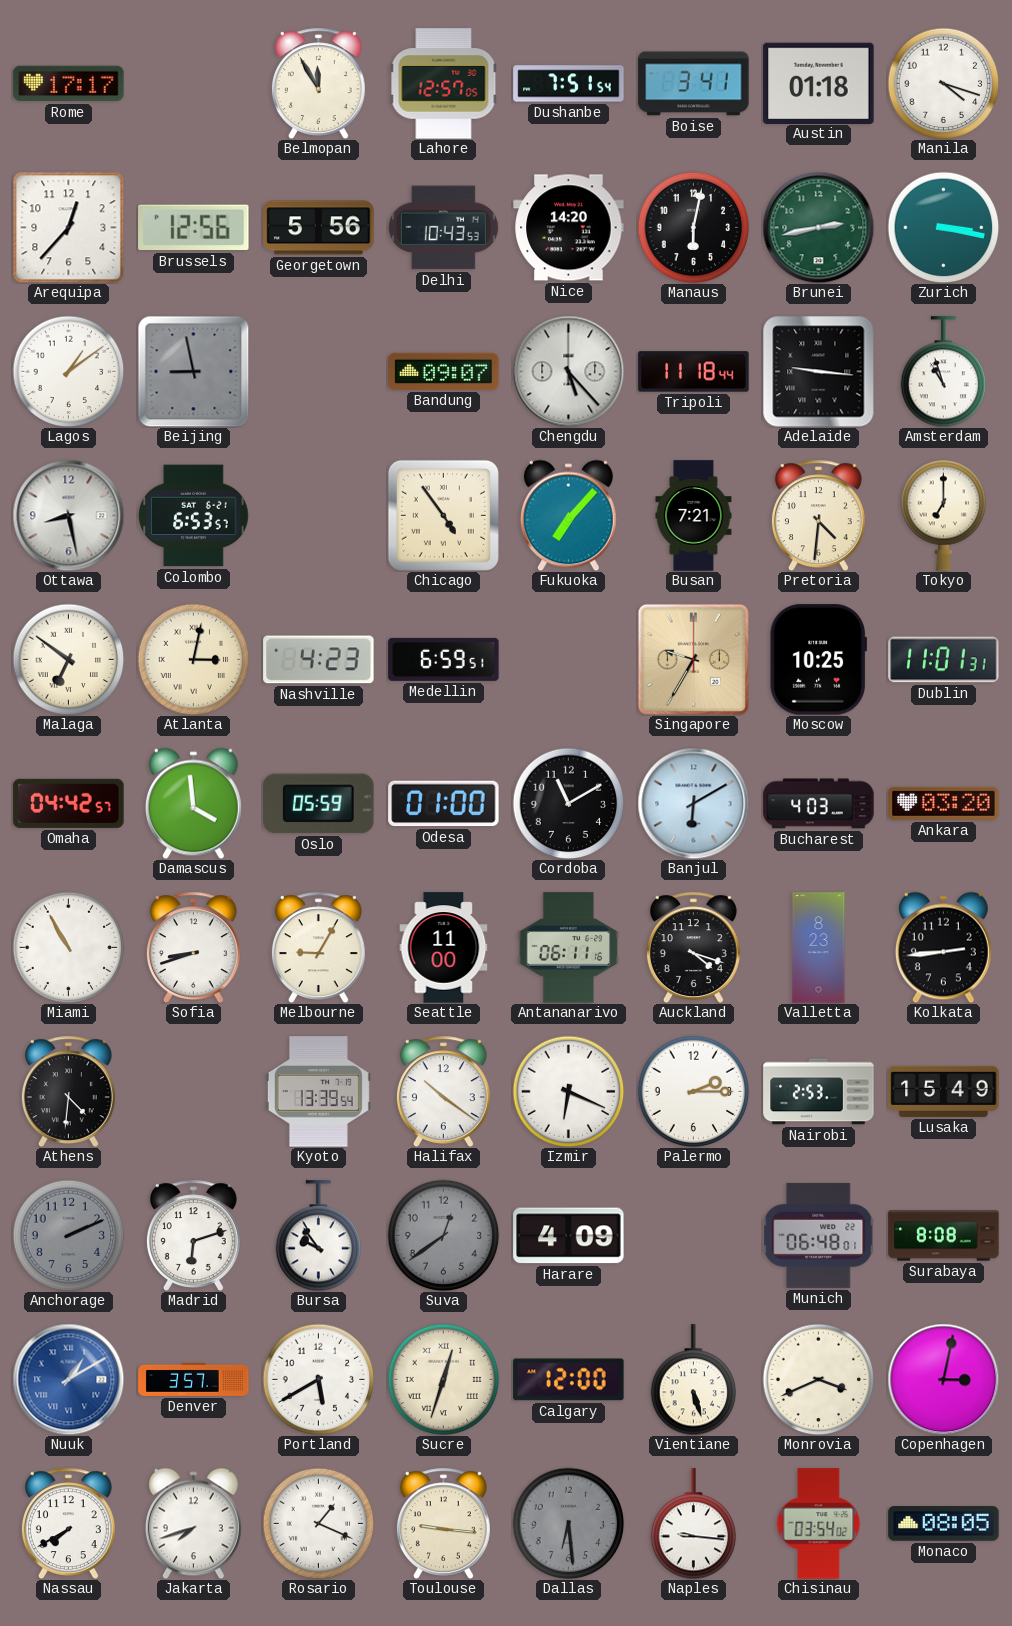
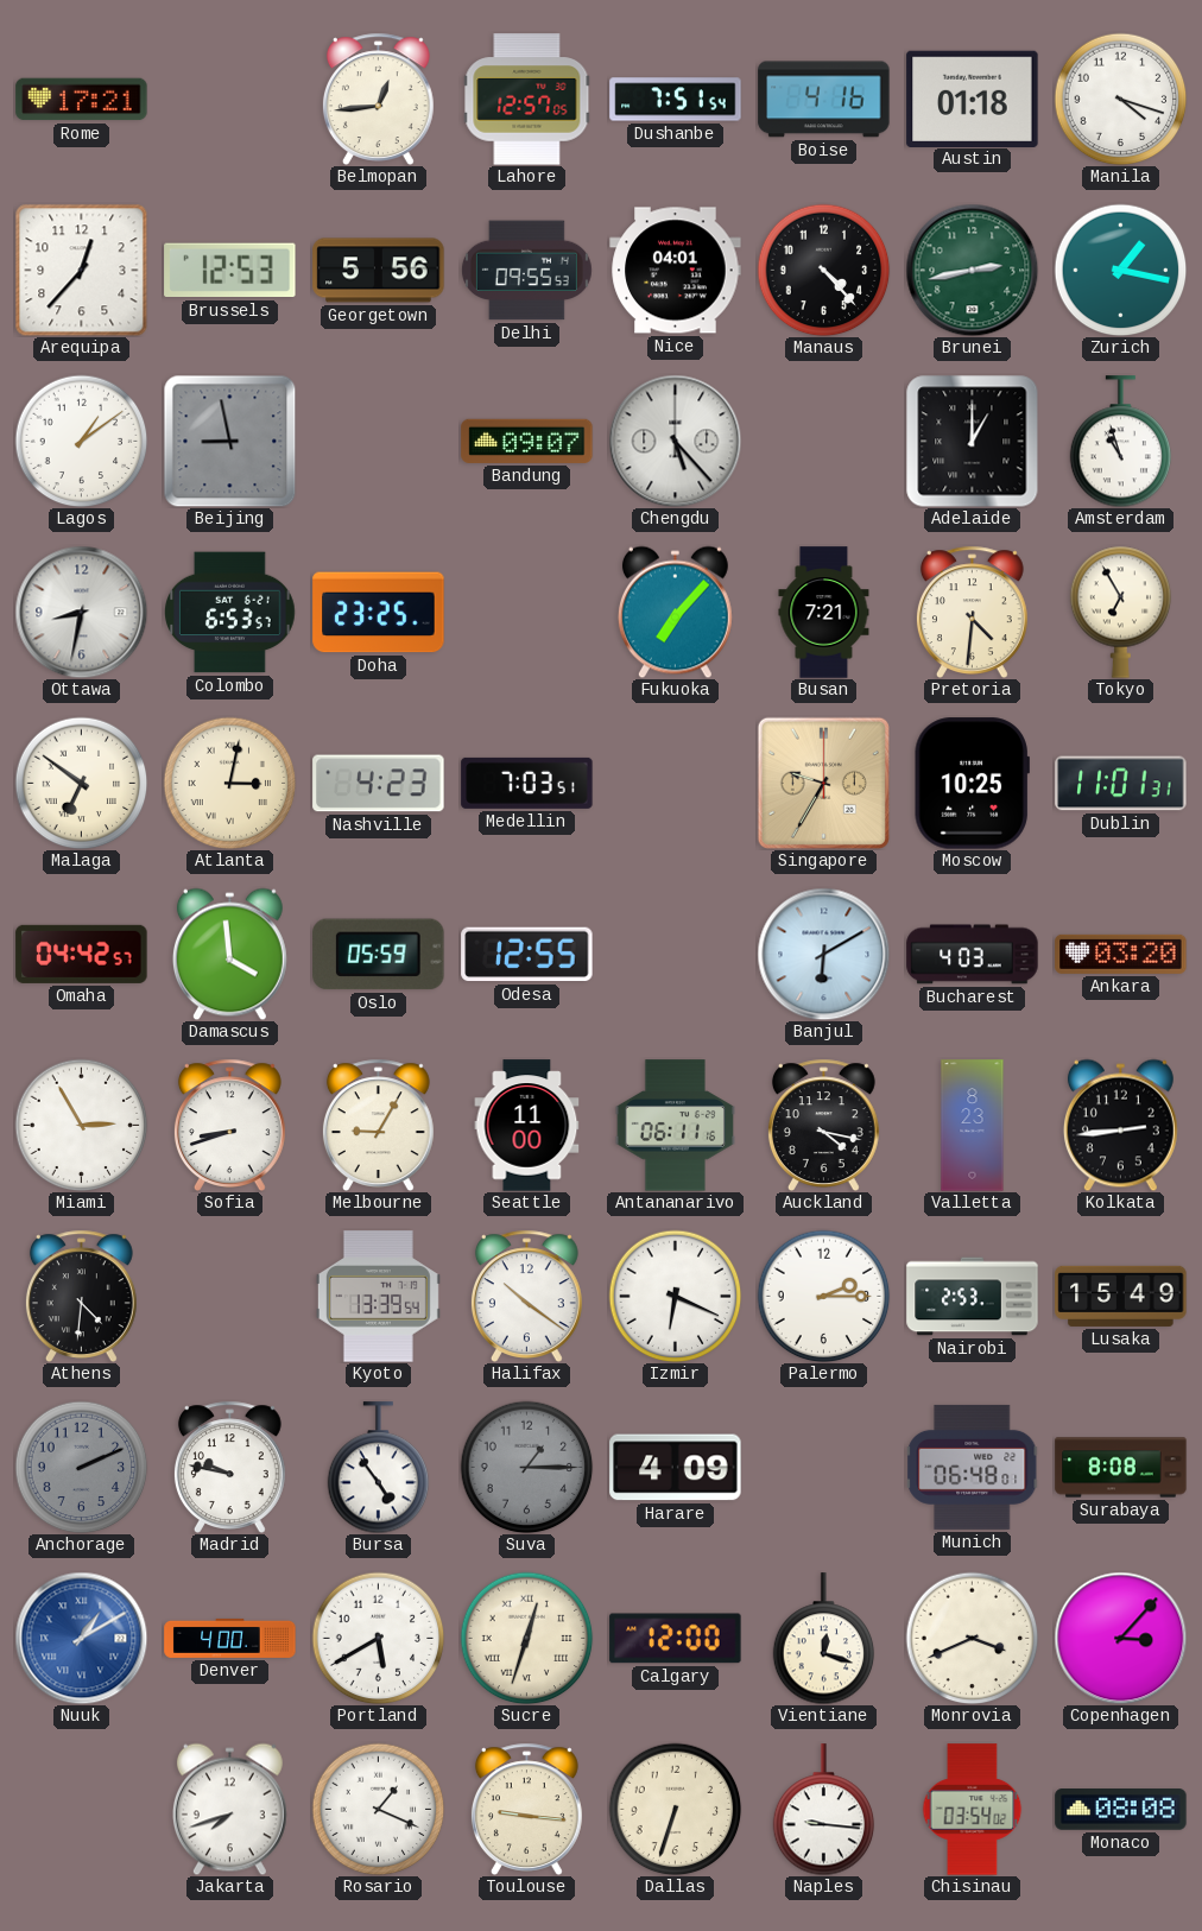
Rome: 17:17 -> 17:21
Belmopan: 11:55 -> 12:44
Boise: 3:41 -> 4:16
Brussels: 12:56 -> 12:53
Delhi: 10:43 -> 09:55
Nice: 14:20 -> 04:01
Manaus: 6:02 -> 4:23
Zurich: 3:17 -> 1:17
Tripoli: 11:18 -> none
Adelaide: 9:16 -> 1:00
Ottawa: 8:28 -> 8:32
Doha: none -> 23:25
Chicago: 4:54 -> none
Tokyo: 7:00 -> 6:55
Medellin: 6:59 -> 7:03
Odesa: 01:00 -> 12:55
Cordoba: 11:10 -> none
Miami: 10:55 -> 2:55
Auckland: 4:18 -> 4:17
Madrid: 6:12 -> 9:47
Bursa: 9:54 -> 4:54
Suva: 12:39 -> 1:15
Denver: 3:57 -> 4:00
Vientiane: 5:27 -> 12:18
Copenhagen: 3:02 -> 3:07
Nassau: 7:40 -> none
Dallas: 6:29 -> 6:33
Dallas dial: grey -> cream
Monaco: 08:05 -> 08:08
